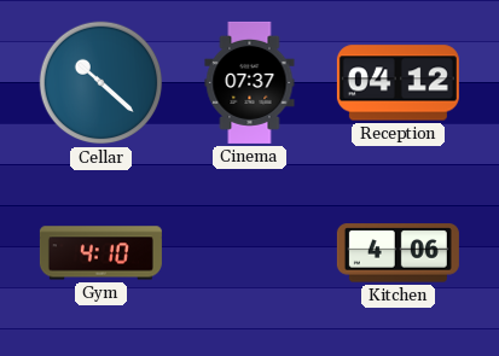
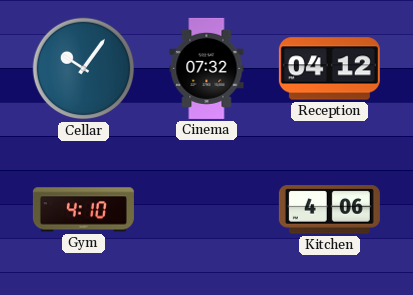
Cellar: 10:22 -> 10:06
Cinema: 07:37 -> 07:32
